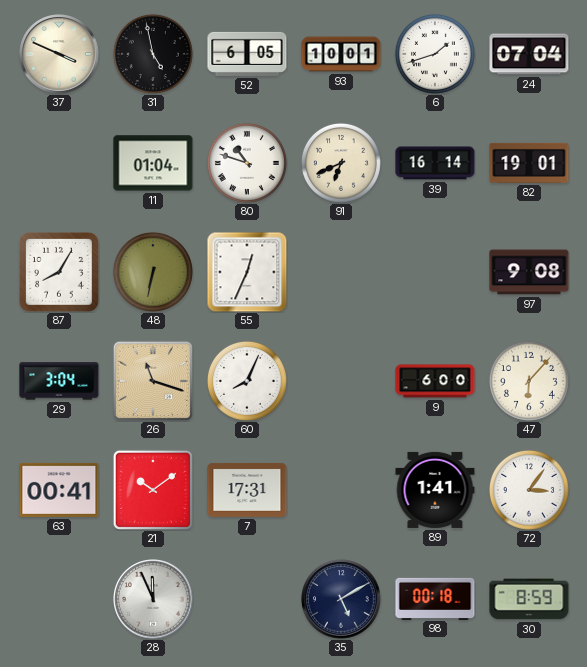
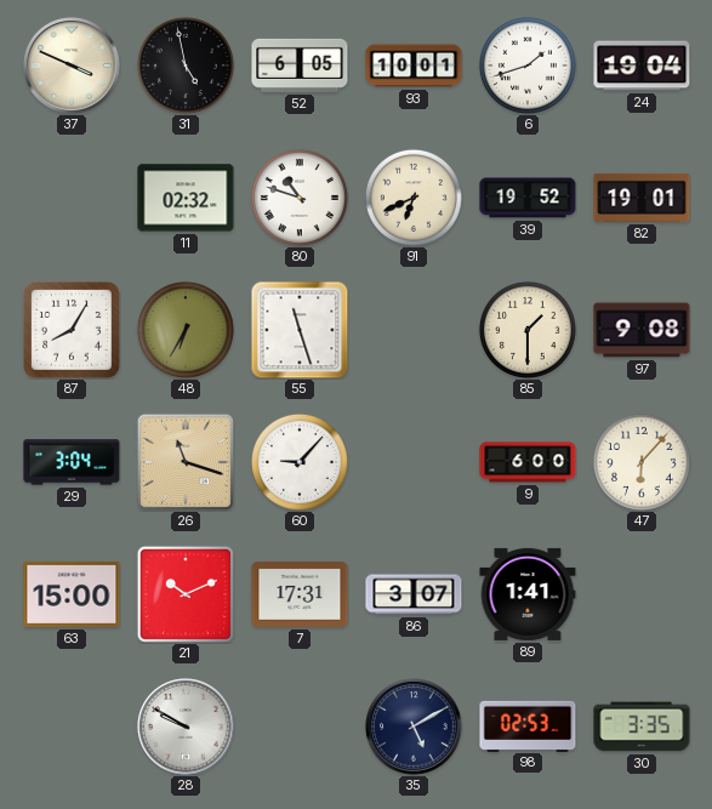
24: 07:04 -> 19:04
11: 01:04 -> 02:32
39: 16:14 -> 19:52
48: 6:32 -> 6:35
55: 12:34 -> 11:27
85: none -> 1:30
60: 8:04 -> 9:07
63: 00:41 -> 15:00
21: 10:09 -> 10:11
86: none -> 3:07
72: 3:06 -> none
28: 11:56 -> 9:50
98: 00:18 -> 02:53
30: 8:59 -> 3:35
